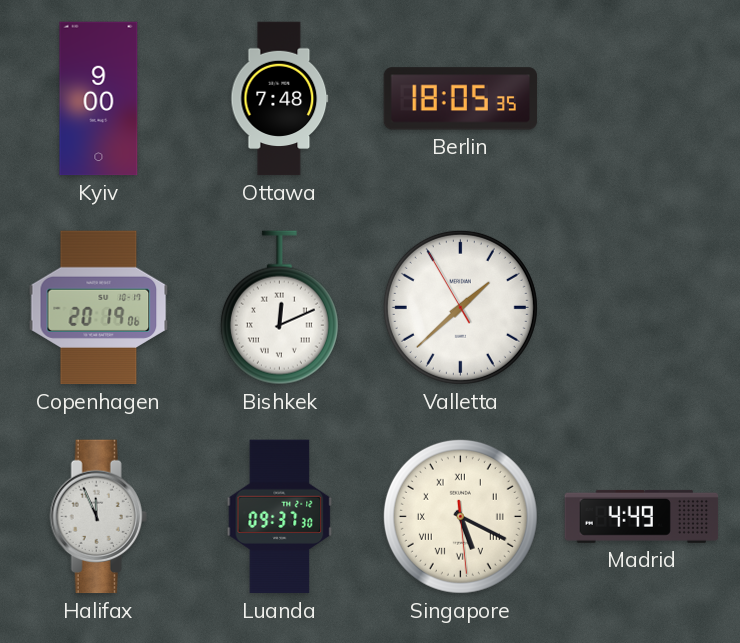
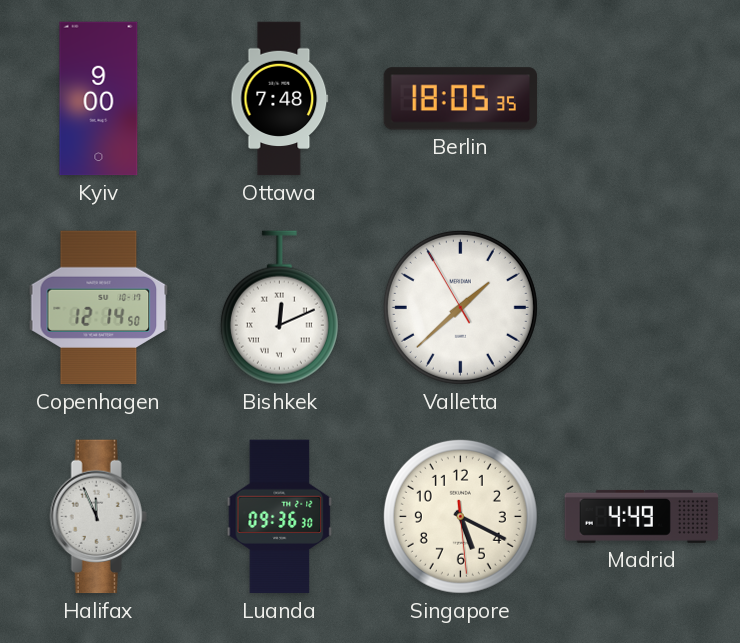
Copenhagen: 20:19 -> 12:14
Luanda: 09:37 -> 09:36
Singapore numerals: Roman -> Arabic
